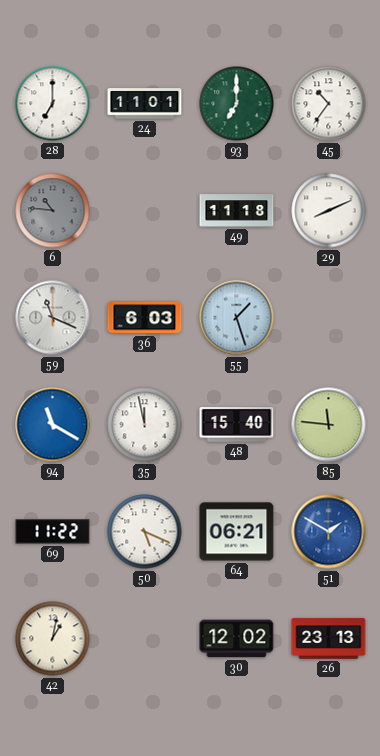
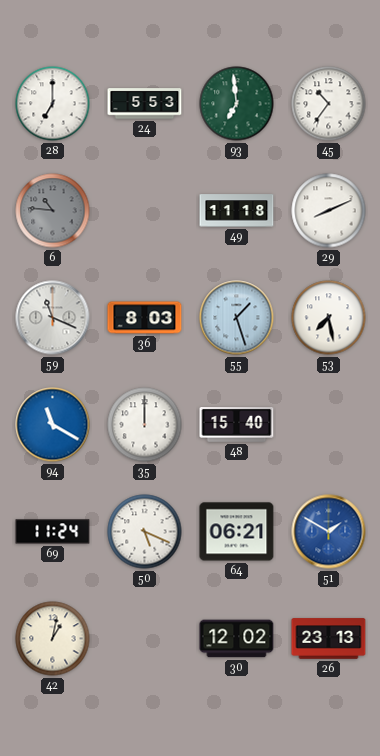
24: 11:01 -> 5:53
93: 7:00 -> 6:59
36: 6:03 -> 8:03
53: none -> 7:28
35: 11:58 -> 12:00
85: 11:46 -> none
69: 11:22 -> 11:24
